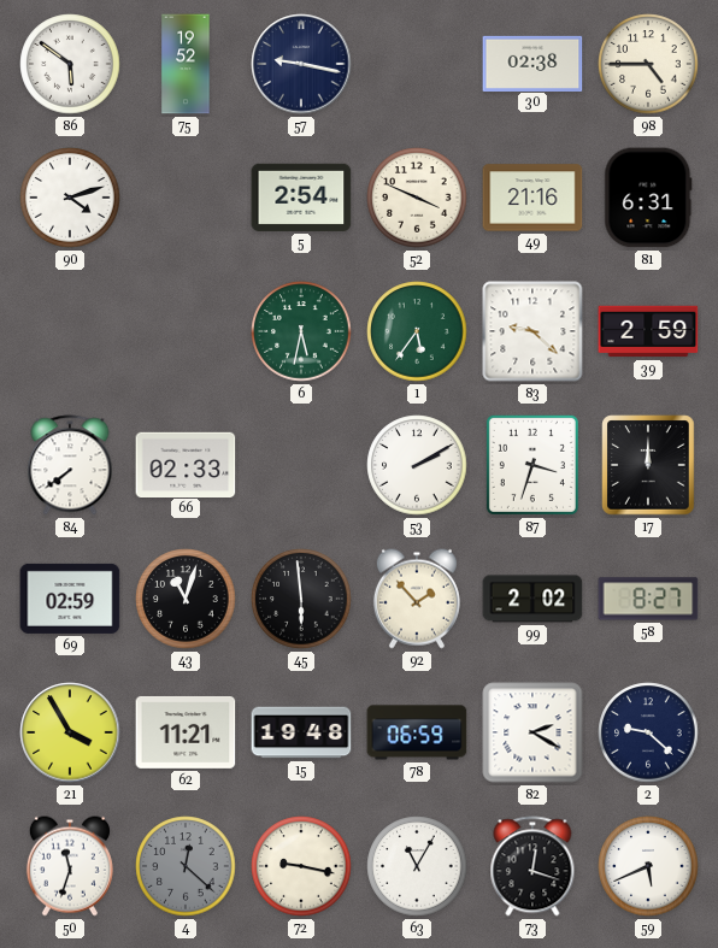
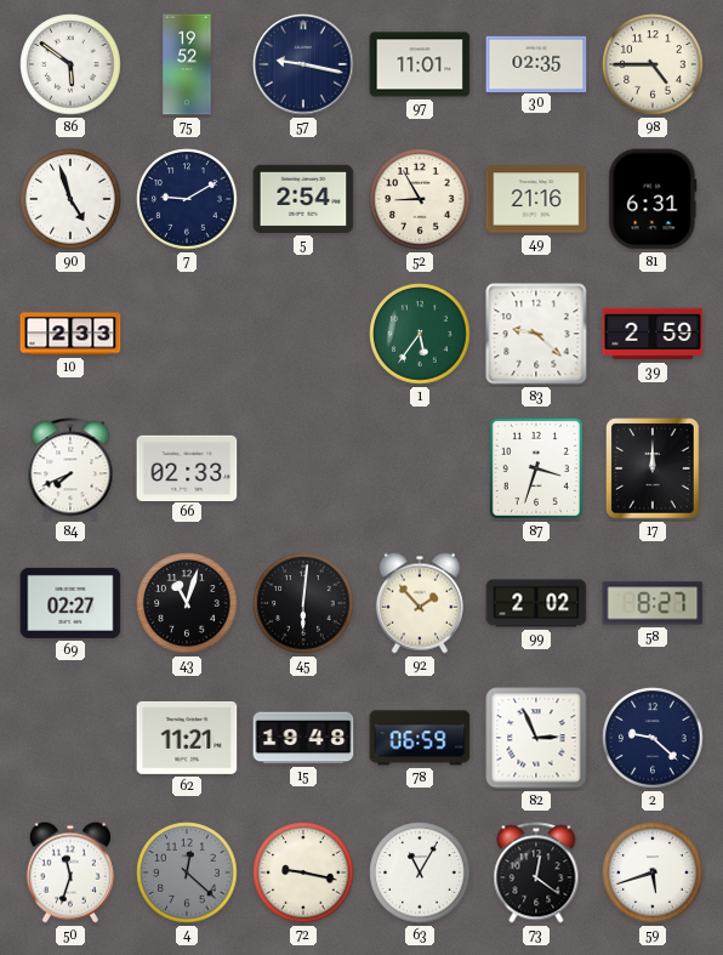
97: none -> 11:01
30: 02:38 -> 02:35
90: 4:12 -> 4:57
7: none -> 9:10
52: 3:49 -> 8:55
10: none -> 2:33
6: 5:32 -> none
84: 7:39 -> 7:41
53: 2:10 -> none
69: 02:59 -> 02:27
45: 5:59 -> 6:01
21: 3:55 -> none
82: 2:20 -> 2:56
73: 12:18 -> 12:21
59: 5:41 -> 5:42
